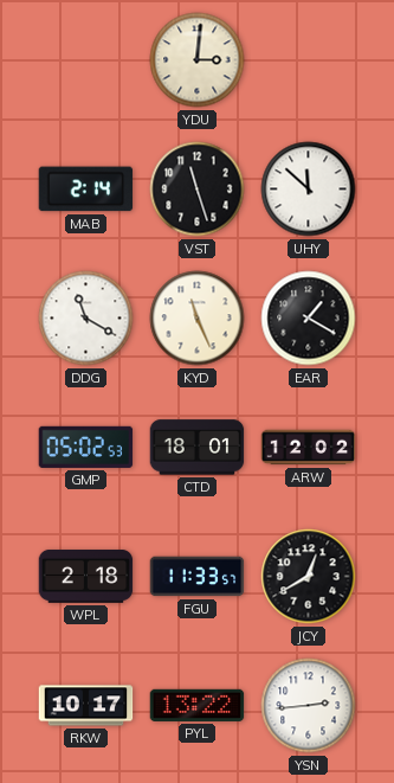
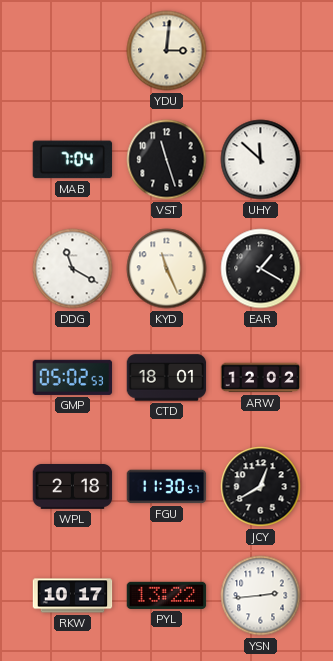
MAB: 2:14 -> 7:04
FGU: 11:33 -> 11:30
